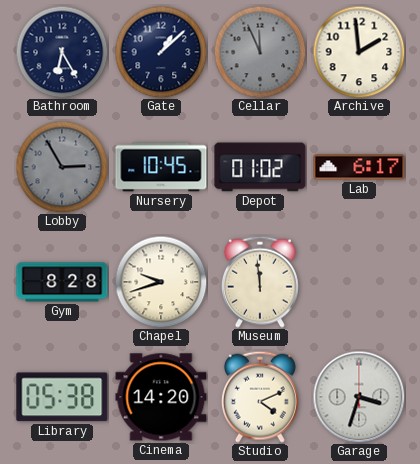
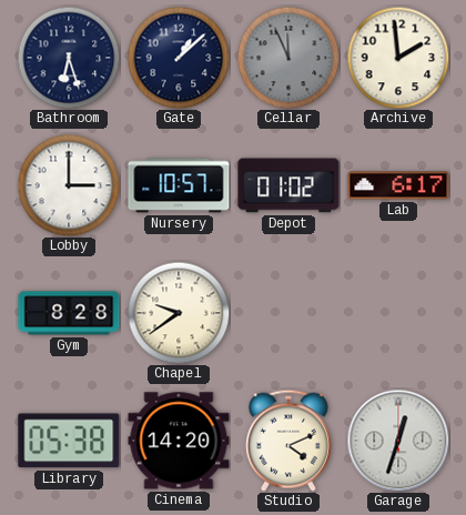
Bathroom: 6:25 -> 6:27
Lobby: 2:55 -> 3:00
Lobby dial: grey -> white
Nursery: 10:45 -> 10:57
Chapel: 9:42 -> 9:39
Museum: 11:59 -> none
Garage: 3:33 -> 12:33
